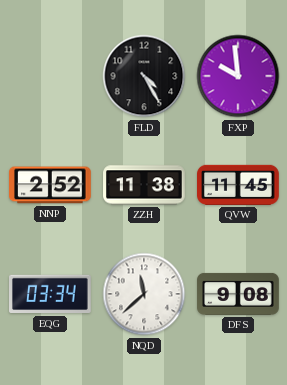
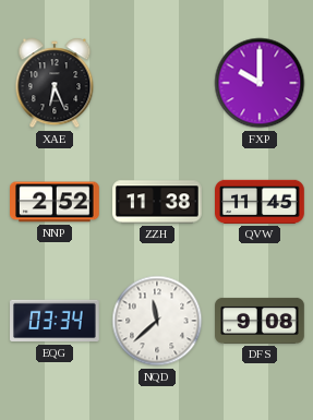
XAE: none -> 6:26
FLD: 4:25 -> none
FXP: 9:59 -> 10:00
